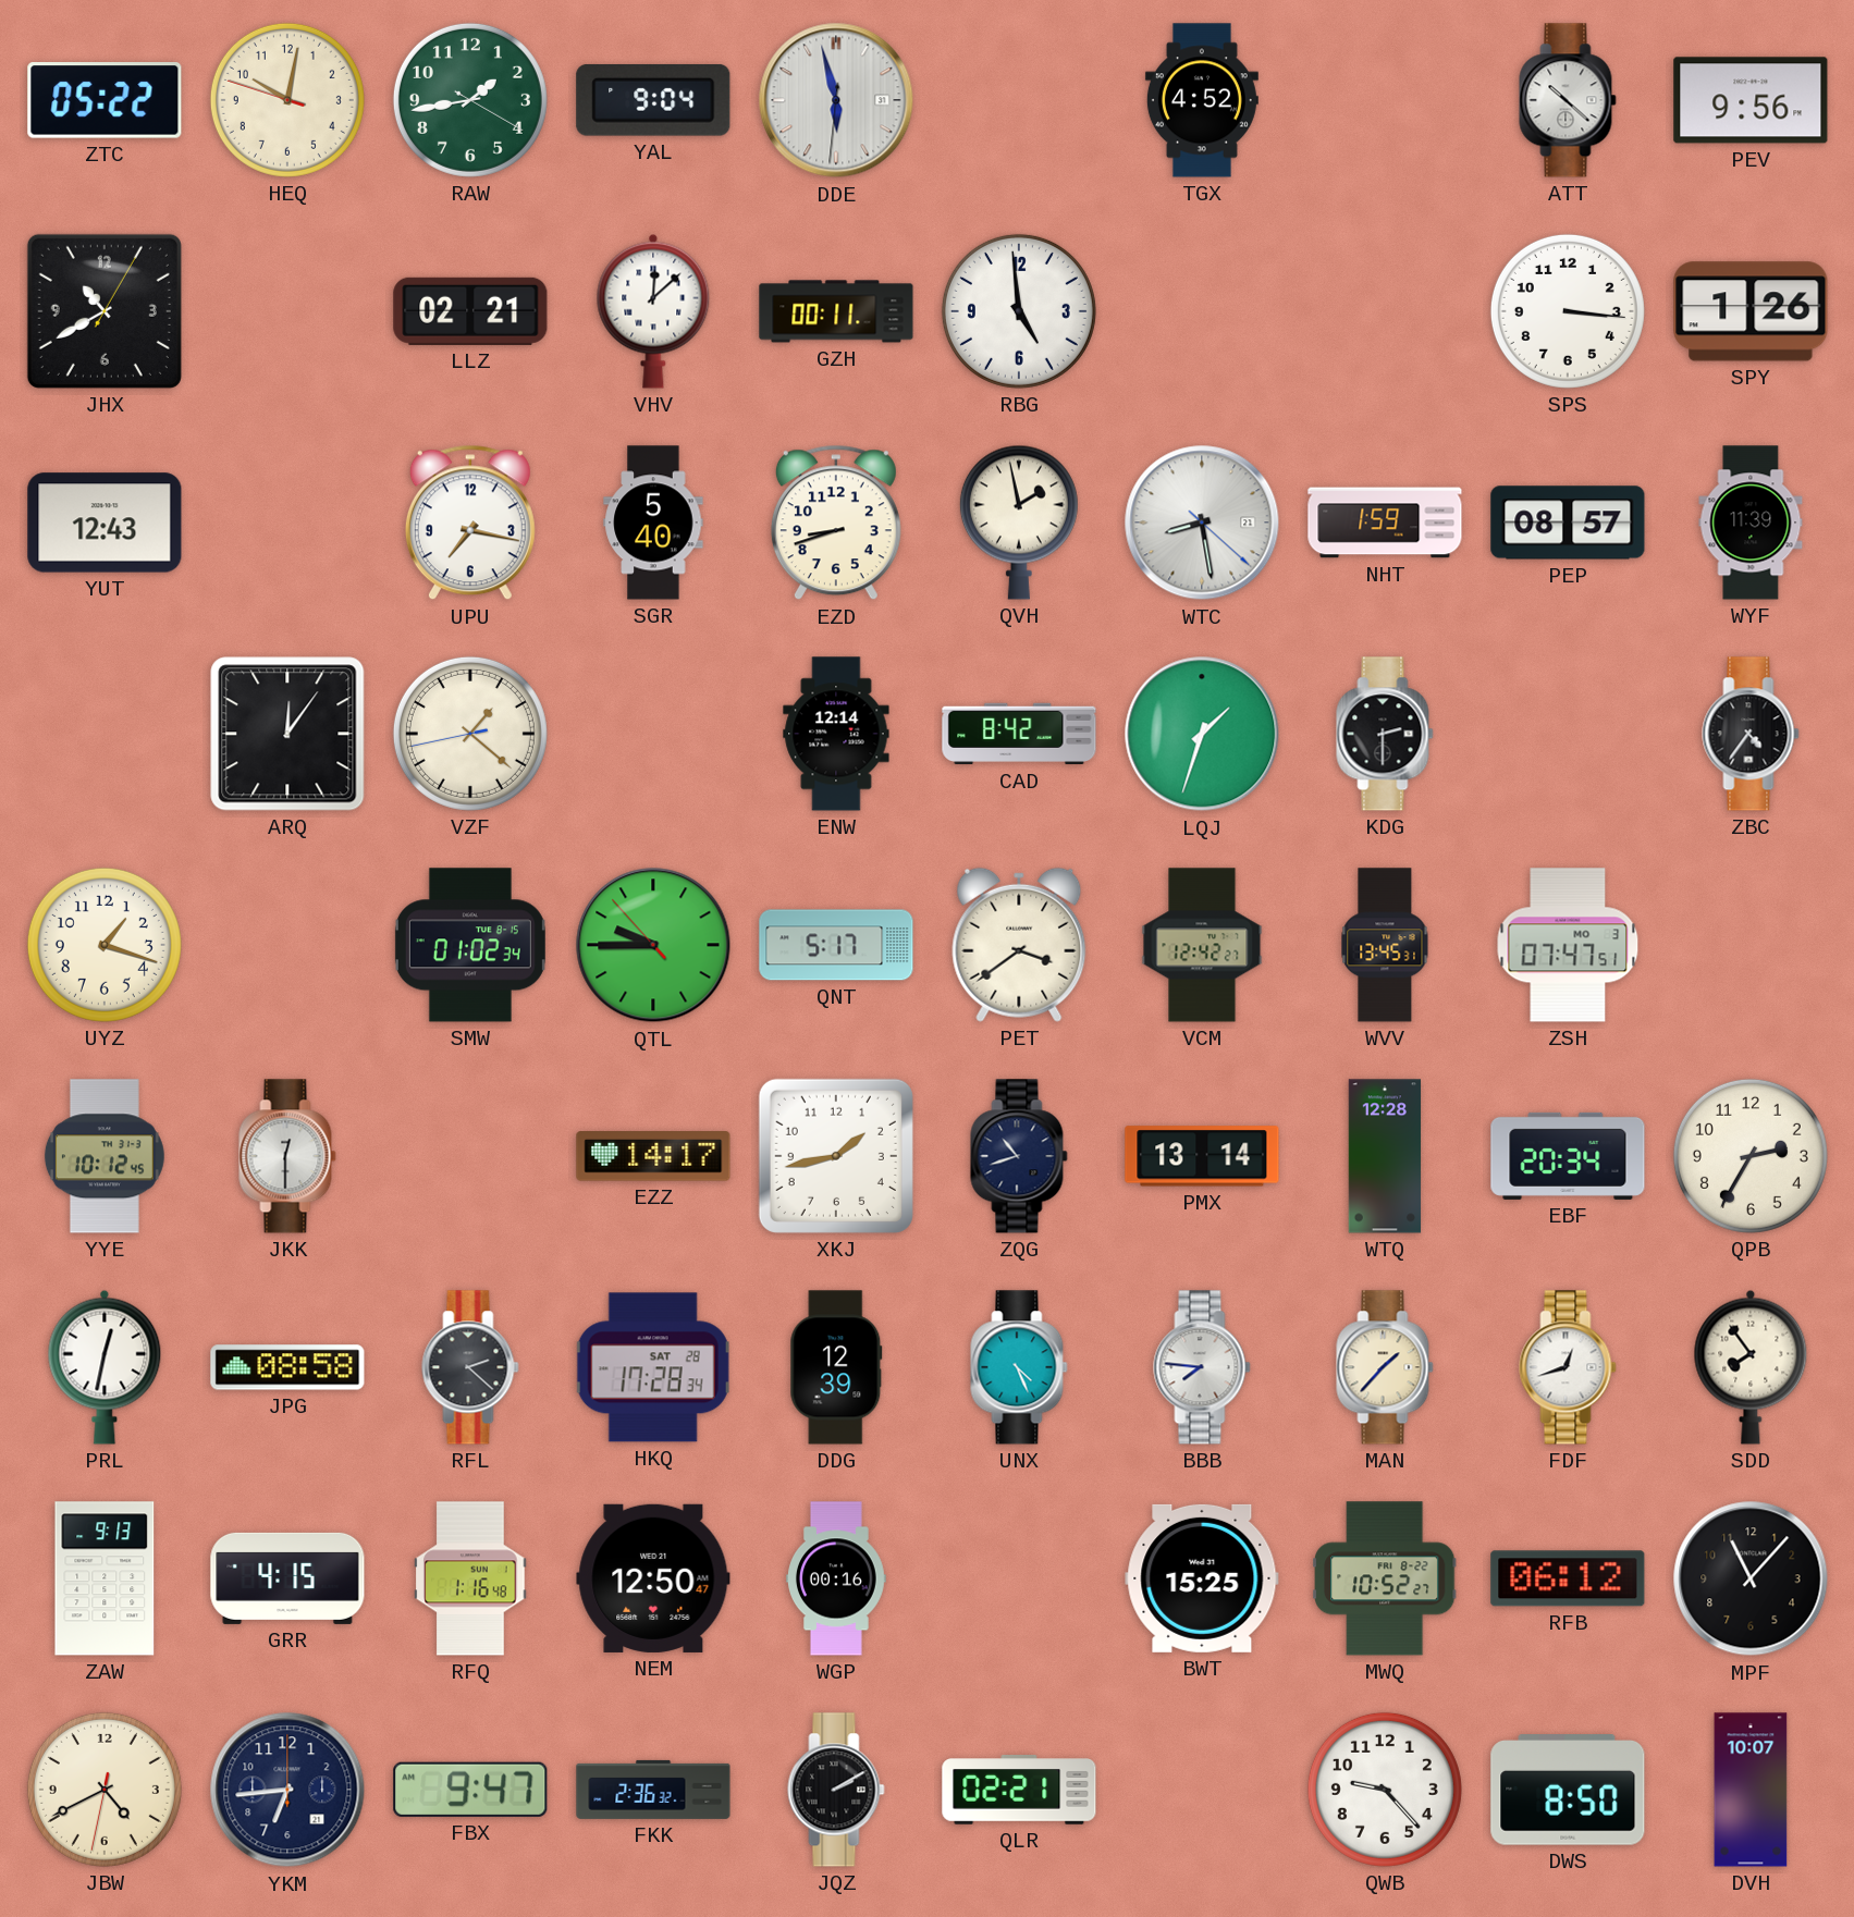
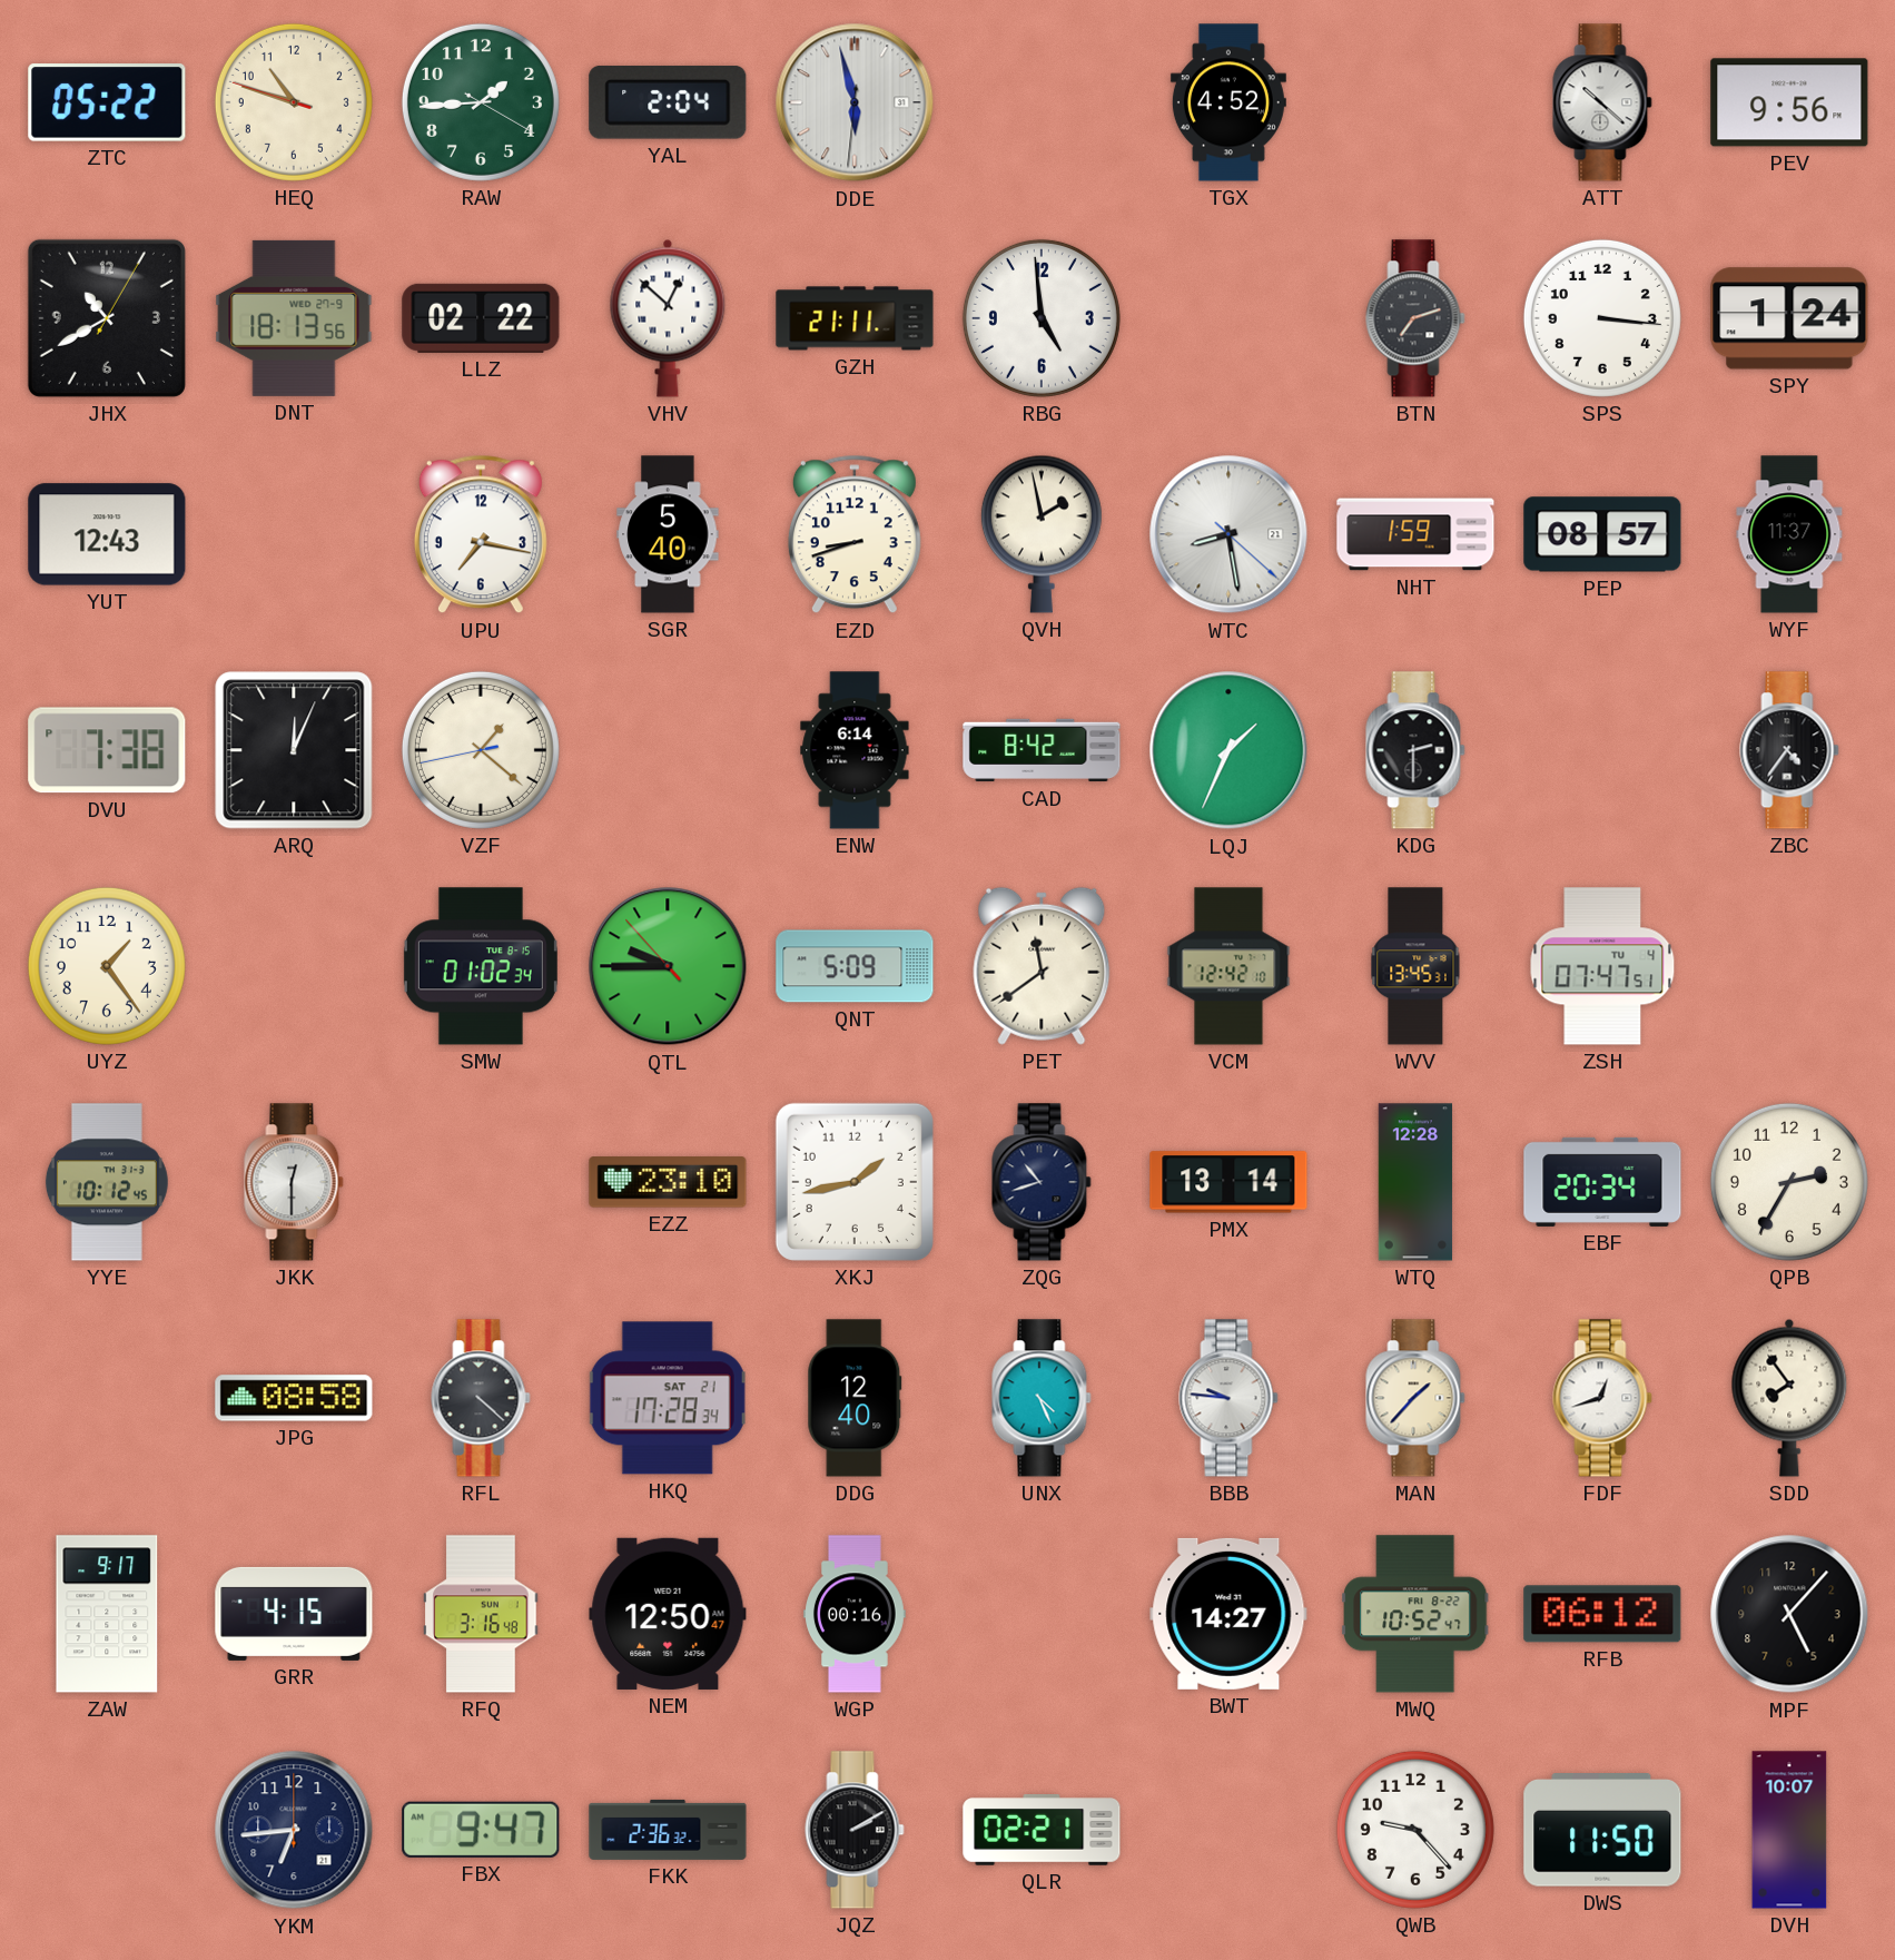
HEQ: 10:01 -> 10:47
RAW: 1:43 -> 1:44
YAL: 9:04 -> 2:04
DNT: none -> 18:13
LLZ: 02:21 -> 02:22
VHV: 12:08 -> 12:52
GZH: 00:11 -> 21:11
BTN: none -> 7:12
SPY: 1:26 -> 1:24
WYF: 11:39 -> 11:37
DVU: none -> 7:38
ARQ: 12:06 -> 12:04
ENW: 12:14 -> 6:14
LQJ: 1:33 -> 1:34
UYZ: 1:18 -> 1:24
QNT: 5:17 -> 5:09
PET: 3:39 -> 11:39
VCM: 12:42:27 -> 12:42:10
ZSH date: MO 3 -> TU 4
EZZ: 14:17 -> 23:10
PRL: 12:32 -> none
RFL: 2:22 -> 4:22
HKQ date: SAT 28 -> SAT 21
DDG: 12:39 -> 12:40
BBB: 7:46 -> 9:46
ZAW: 9:13 -> 9:17
RFQ: 1:16 -> 3:16
BWT: 15:25 -> 14:27
MWQ: 10:52:27 -> 10:52:47
MPF: 11:07 -> 5:07
JBW: 4:40 -> none
DWS: 8:50 -> 11:50
